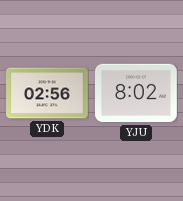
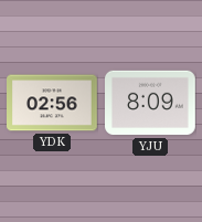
YJU: 8:02 -> 8:09
